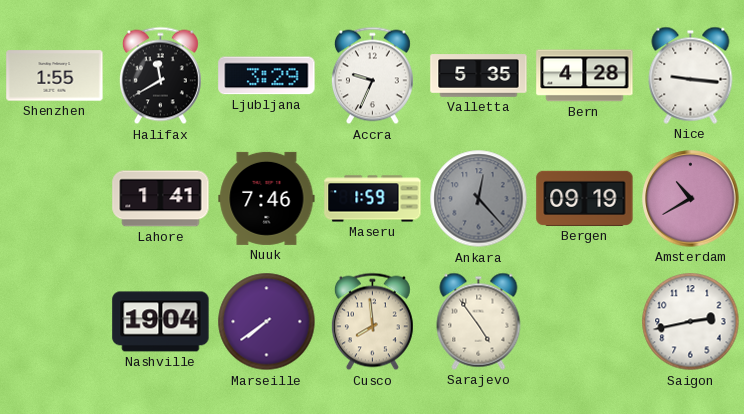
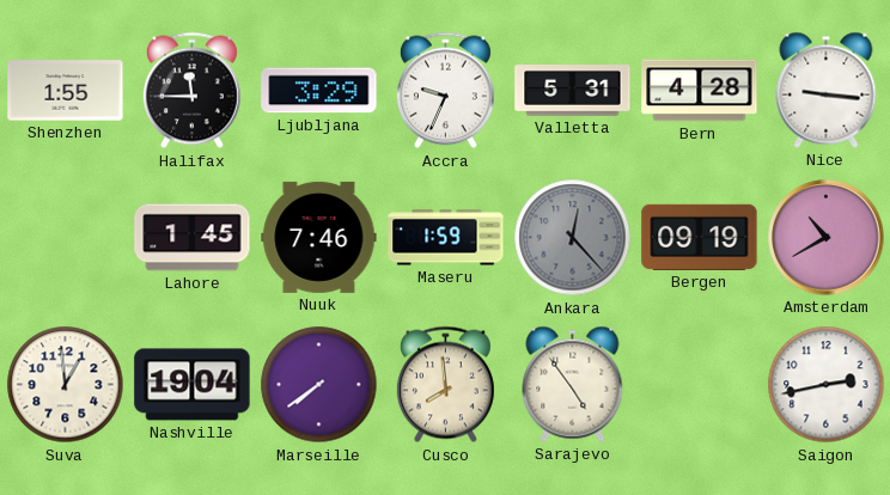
Halifax: 11:40 -> 11:45
Valletta: 5:35 -> 5:31
Lahore: 1:41 -> 1:45
Suva: none -> 12:59
